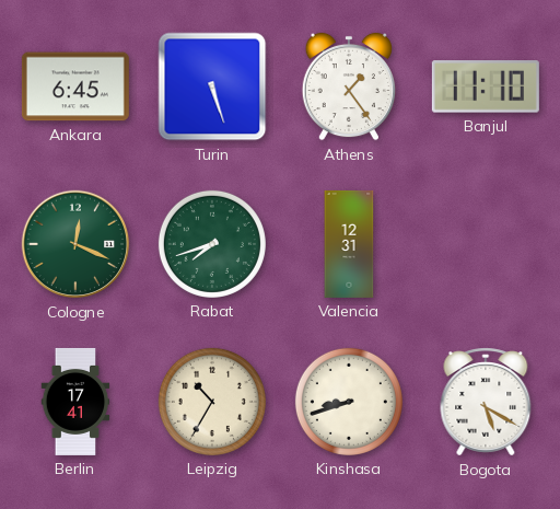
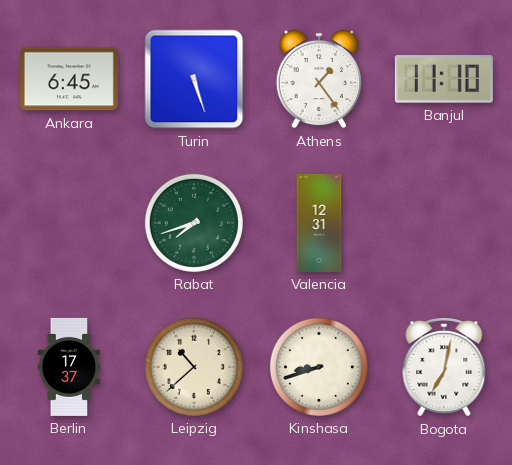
Cologne: 12:19 -> none
Berlin: 17:41 -> 17:37
Leipzig: 10:35 -> 10:38
Bogota: 5:20 -> 7:02
